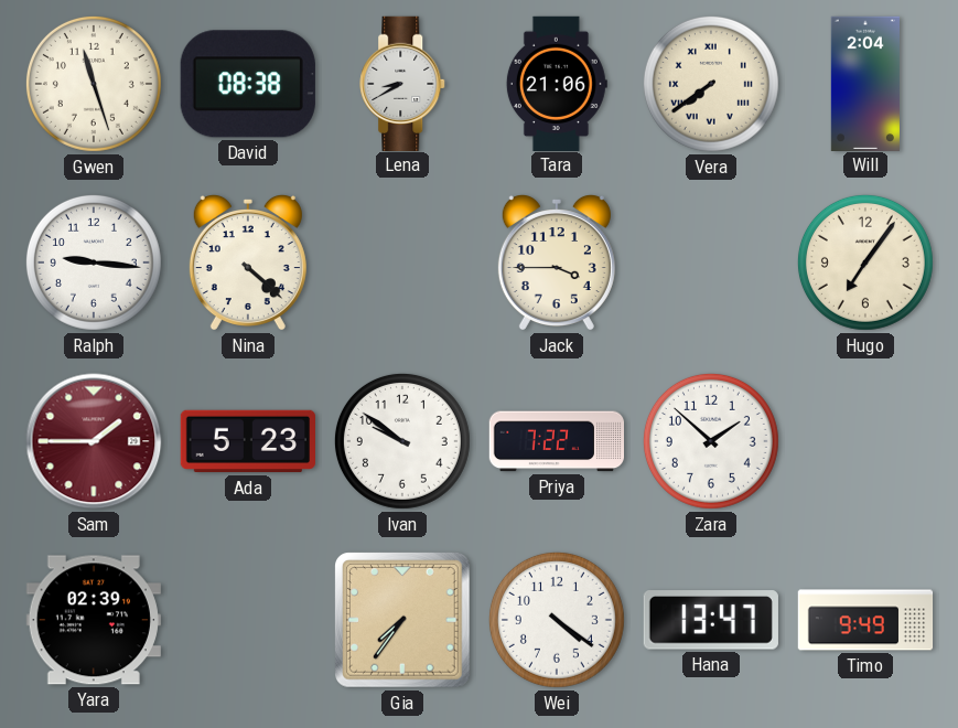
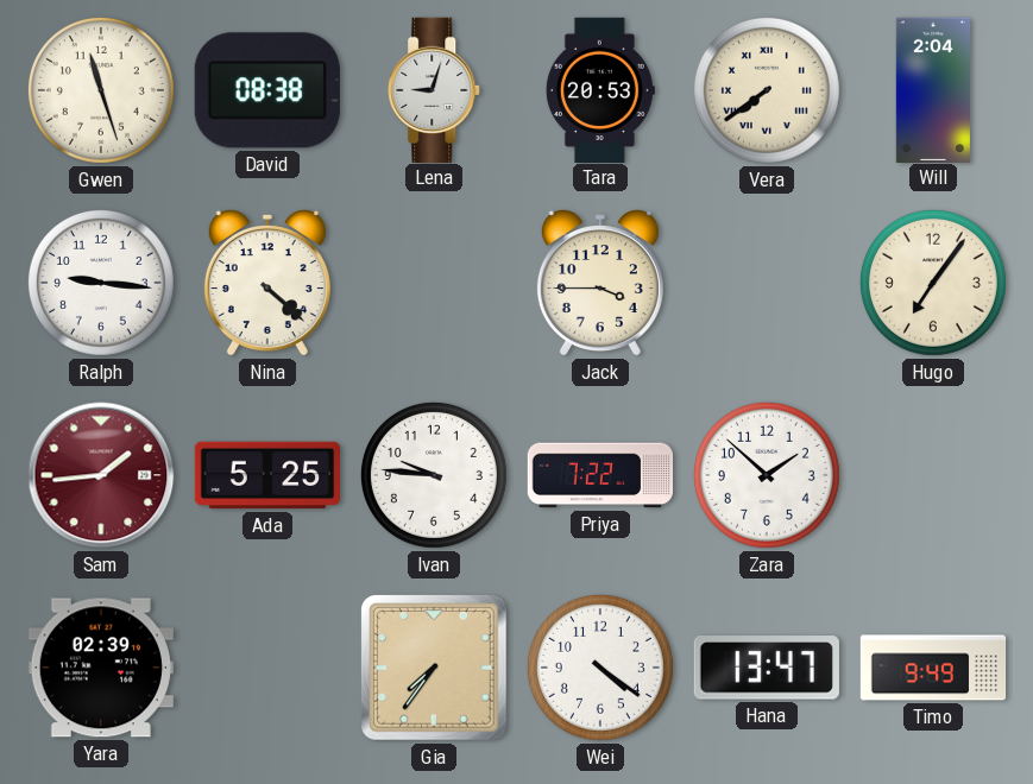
Lena: 8:40 -> 9:03
Tara: 21:06 -> 20:53
Sam: 1:45 -> 1:44
Ada: 5:23 -> 5:25
Ivan: 9:51 -> 9:46
